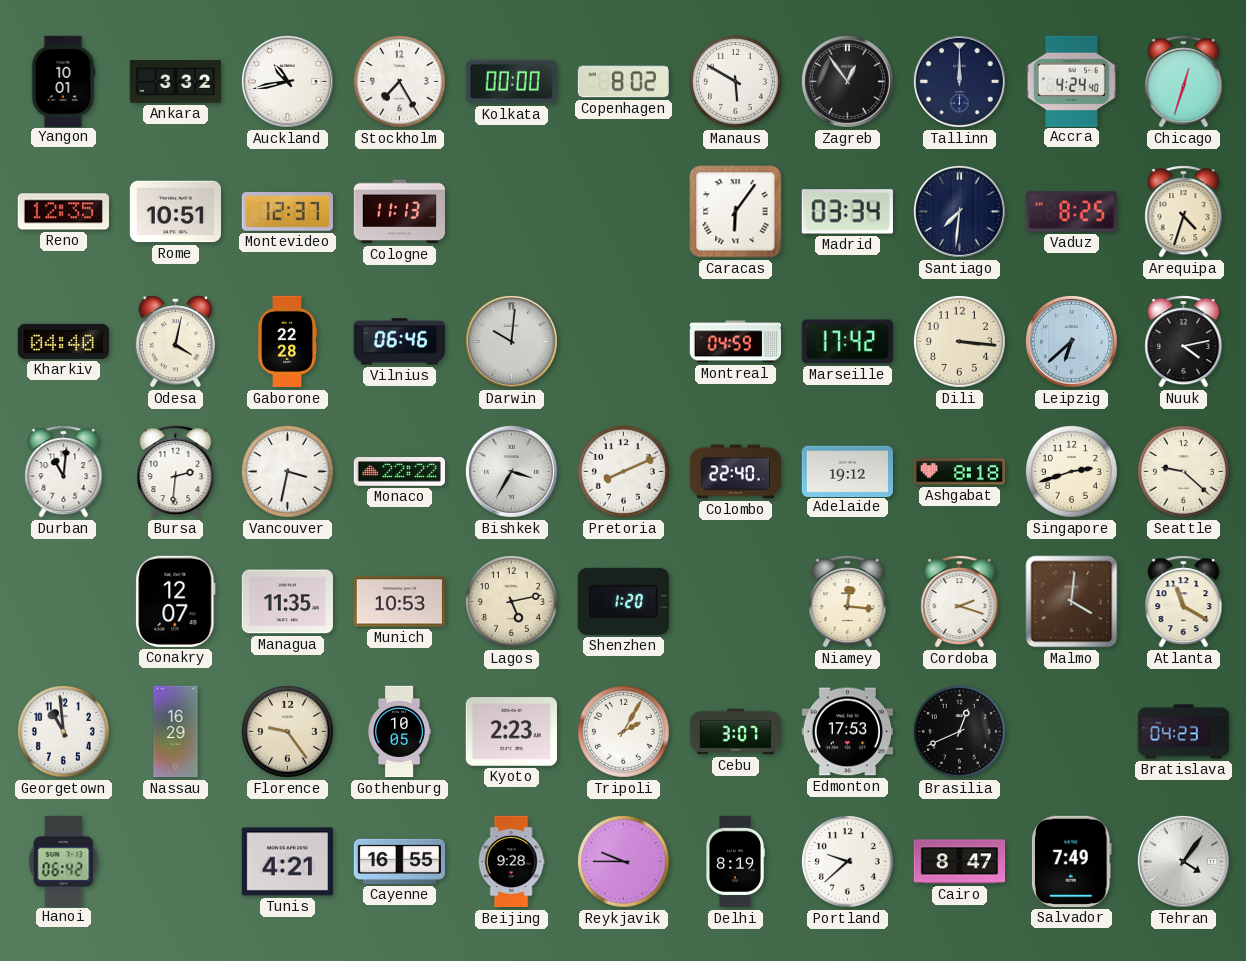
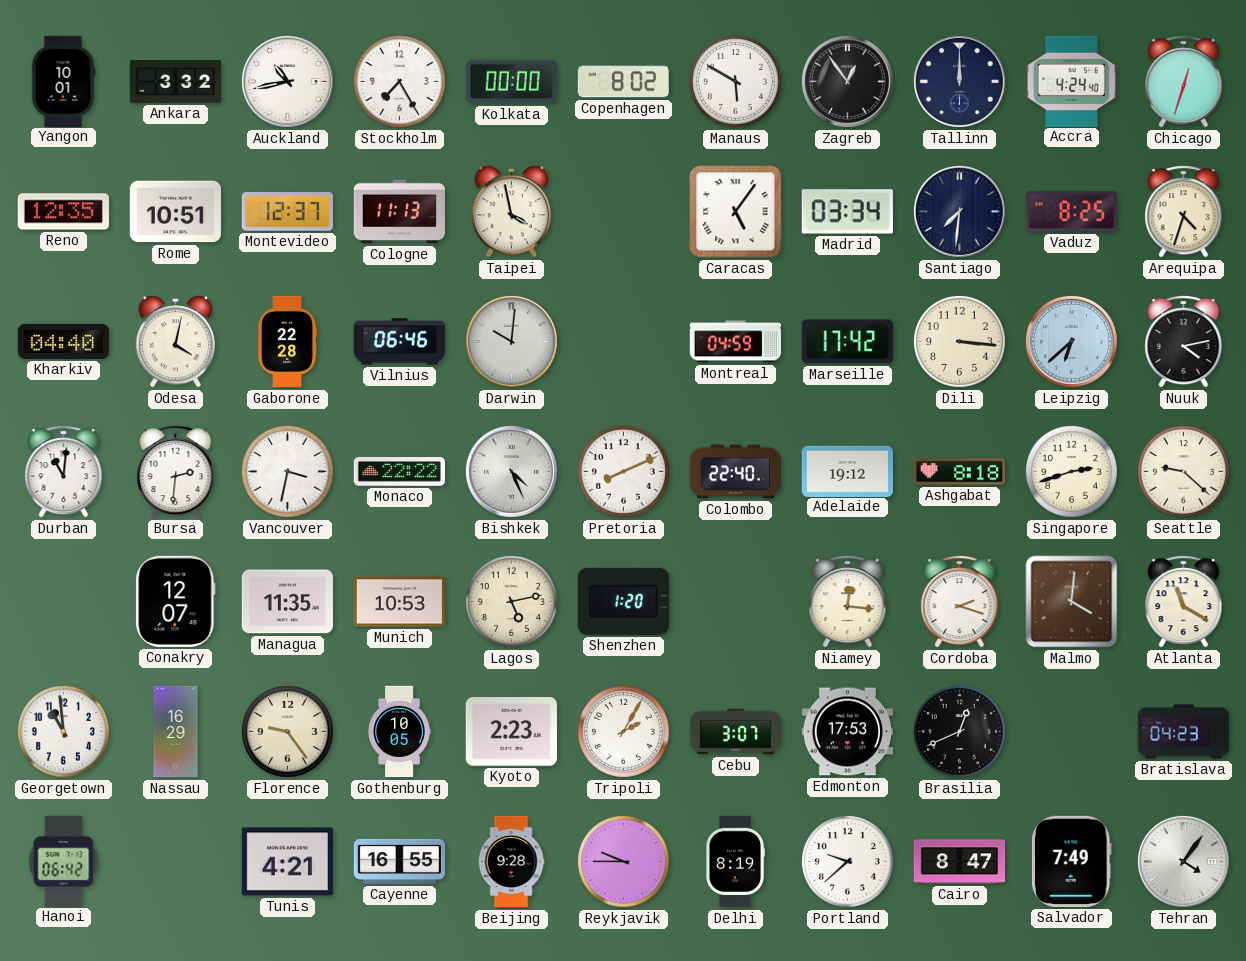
Taipei: none -> 3:58
Caracas: 6:06 -> 5:06
Bishkek: 3:35 -> 4:26
